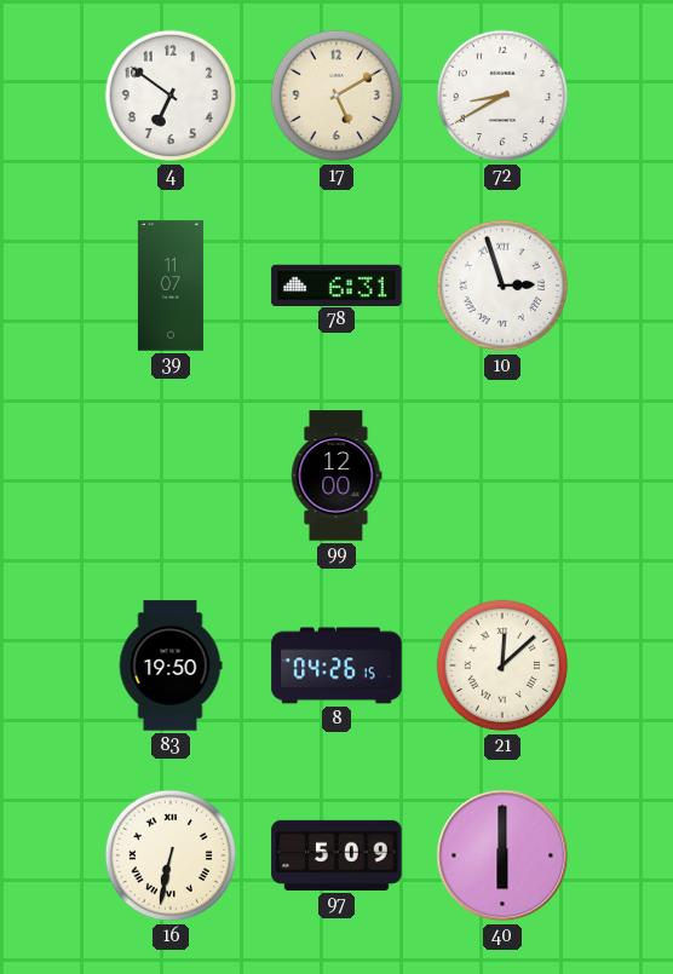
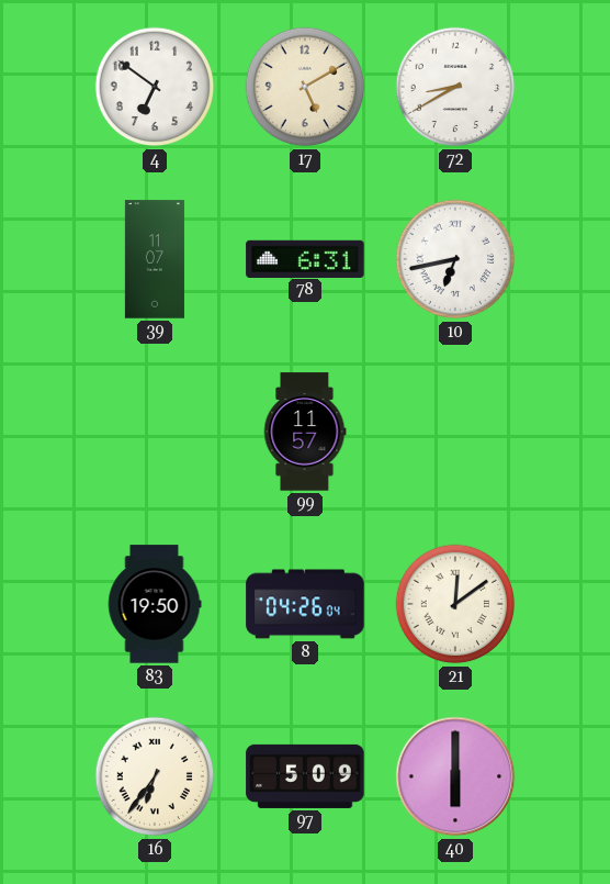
10: 2:57 -> 6:43
99: 12:00 -> 11:57
8: 04:26:15 -> 04:26:04
21: 12:08 -> 12:09
16: 6:32 -> 6:36
